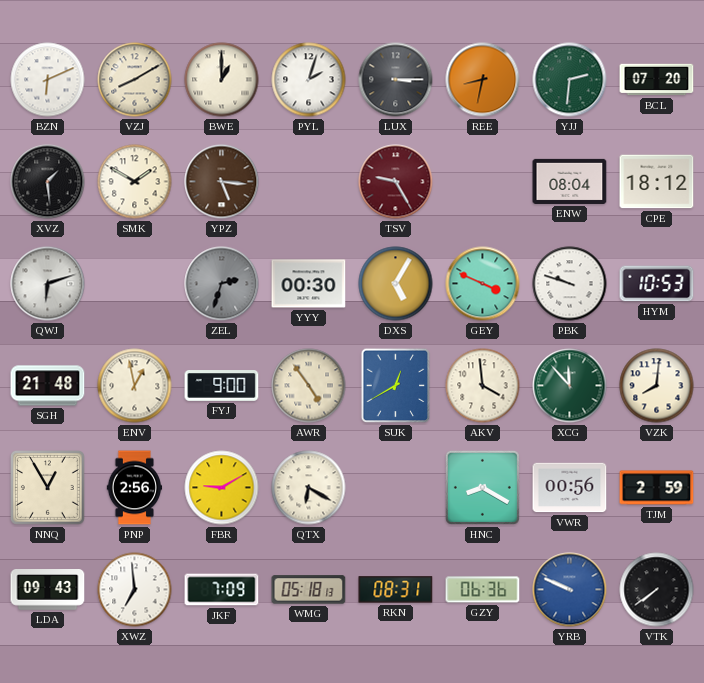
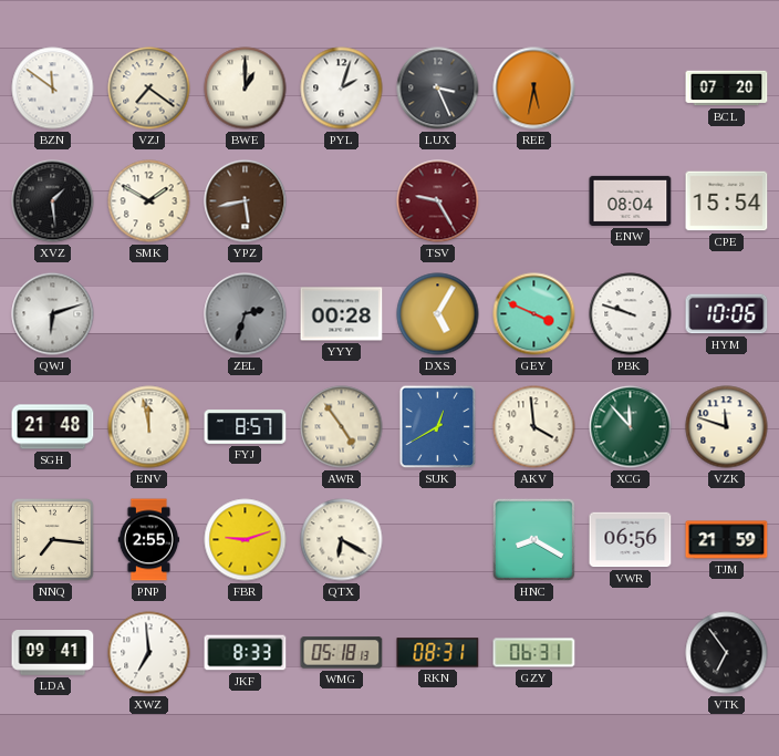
BZN: 6:11 -> 11:51
VZJ: 8:10 -> 7:21
LUX: 3:15 -> 3:26
REE: 8:32 -> 5:32
YJJ: 2:31 -> none
YPZ: 5:16 -> 5:43
CPE: 18:12 -> 15:54
YYY: 00:30 -> 00:28
HYM: 10:53 -> 10:06
ENV: 12:58 -> 11:58
FYJ: 9:00 -> 8:57
VZK: 8:01 -> 11:48
NNQ: 12:55 -> 7:16
PNP: 2:56 -> 2:55
FBR: 9:10 -> 9:12
VWR: 00:56 -> 06:56
TJM: 2:59 -> 21:59
LDA: 09:43 -> 09:41
JKF: 7:09 -> 8:33
GZY: 06:36 -> 06:31
YRB: 9:49 -> none
VTK: 7:39 -> 6:54
